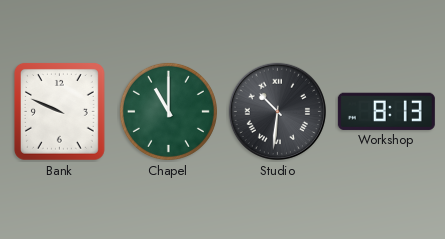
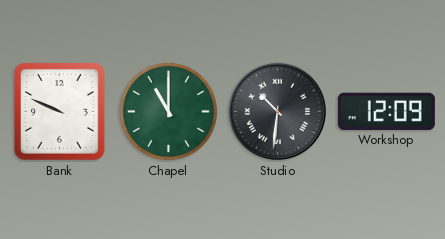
Workshop: 8:13 -> 12:09
